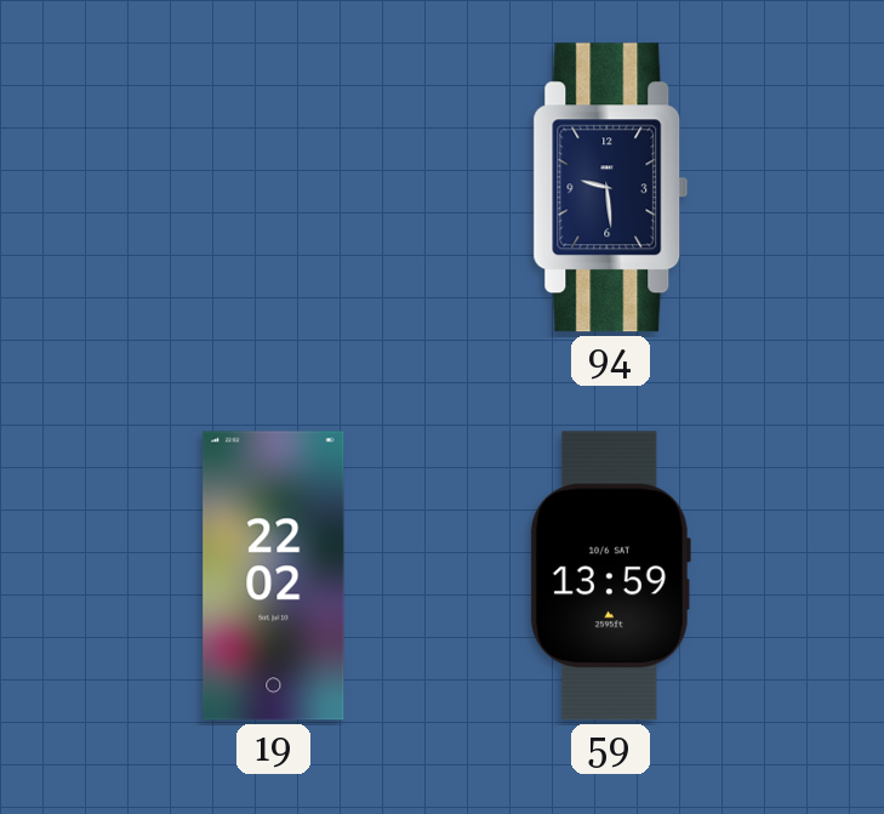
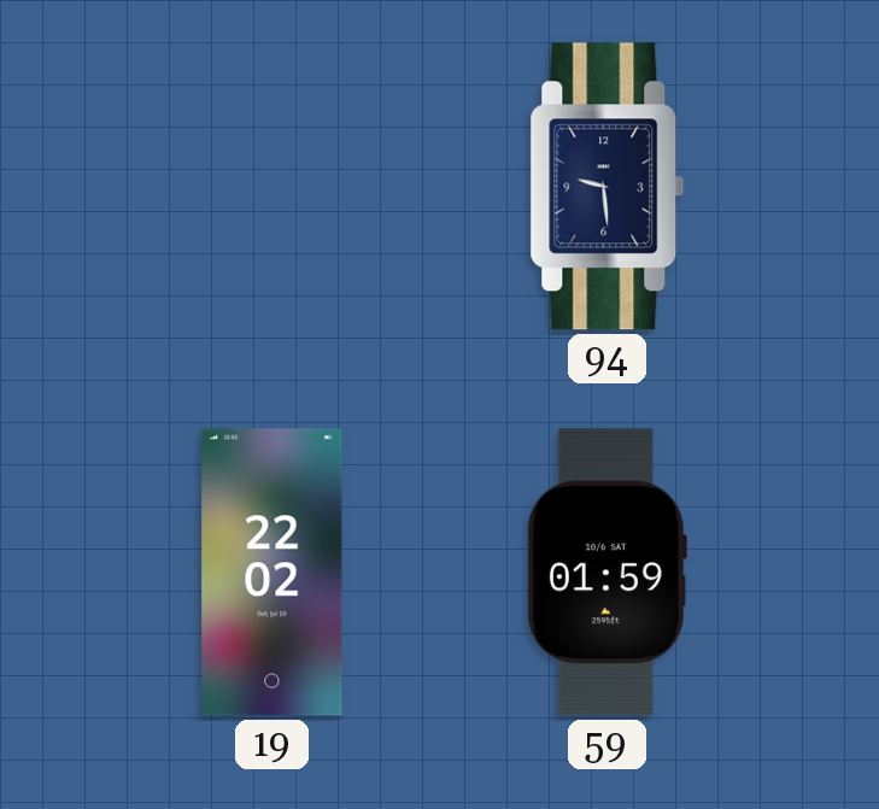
59: 13:59 -> 01:59
